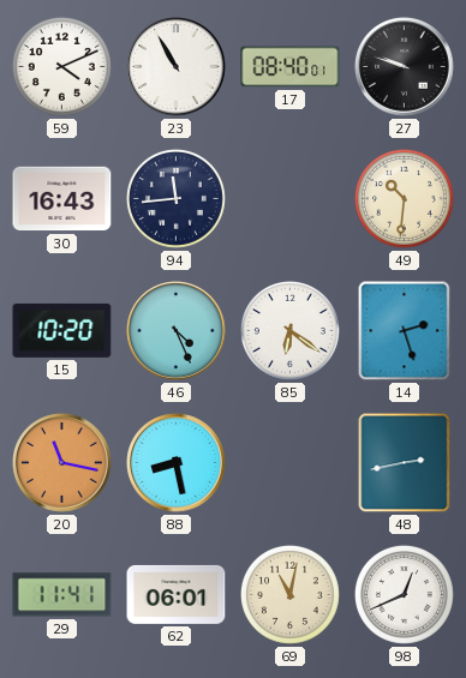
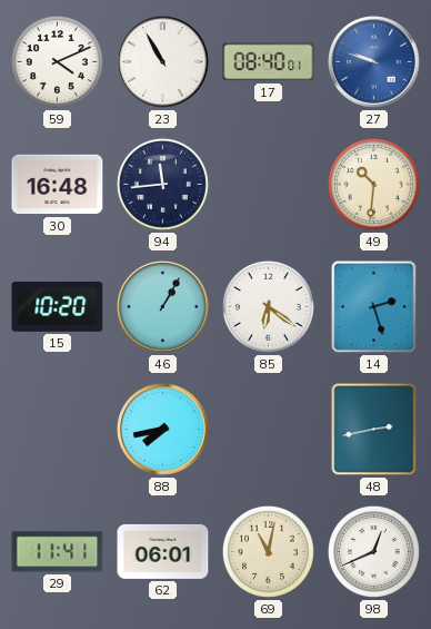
27 dial: black -> blue
30: 16:43 -> 16:48
46: 4:26 -> 1:05
20: 11:17 -> none
88: 8:28 -> 7:43
